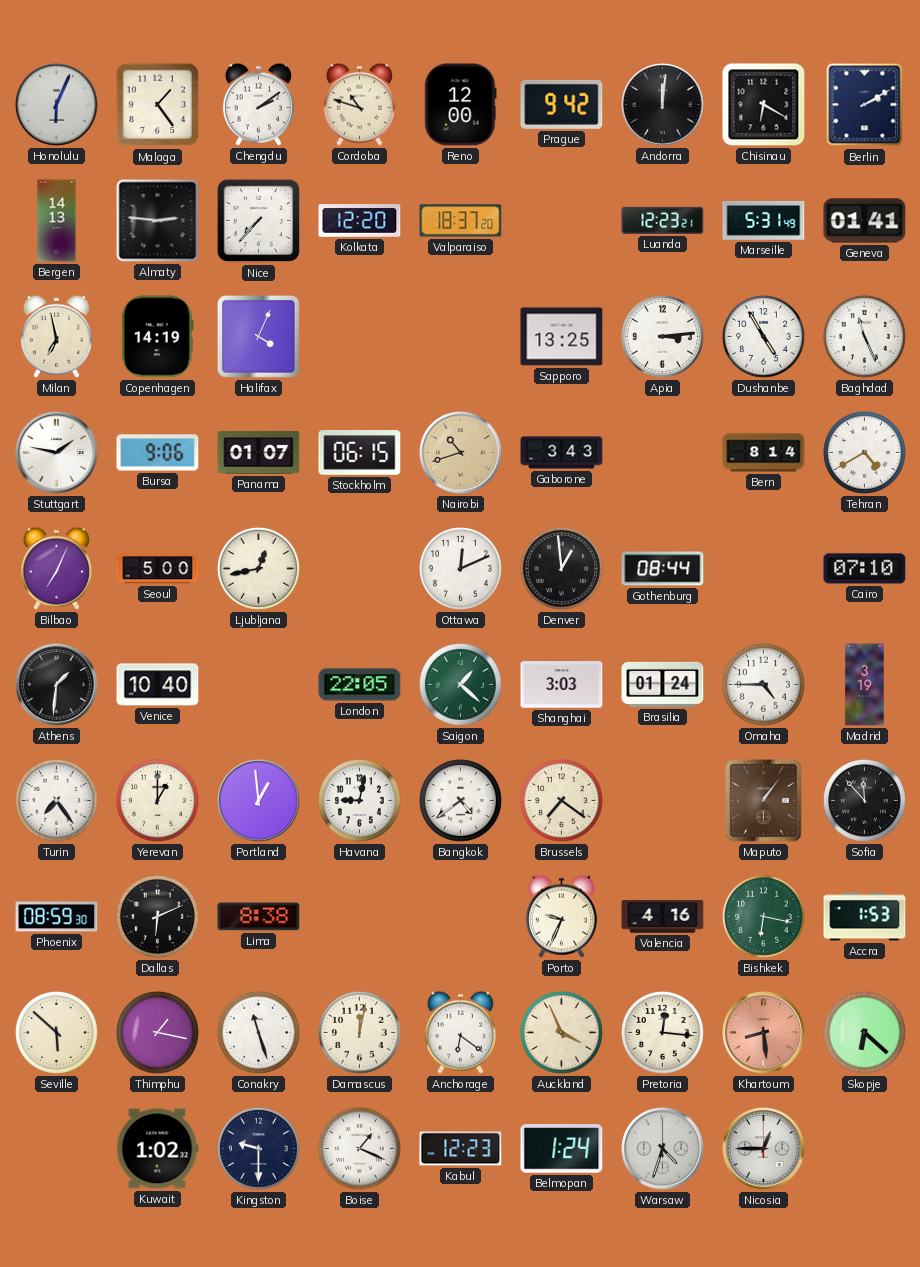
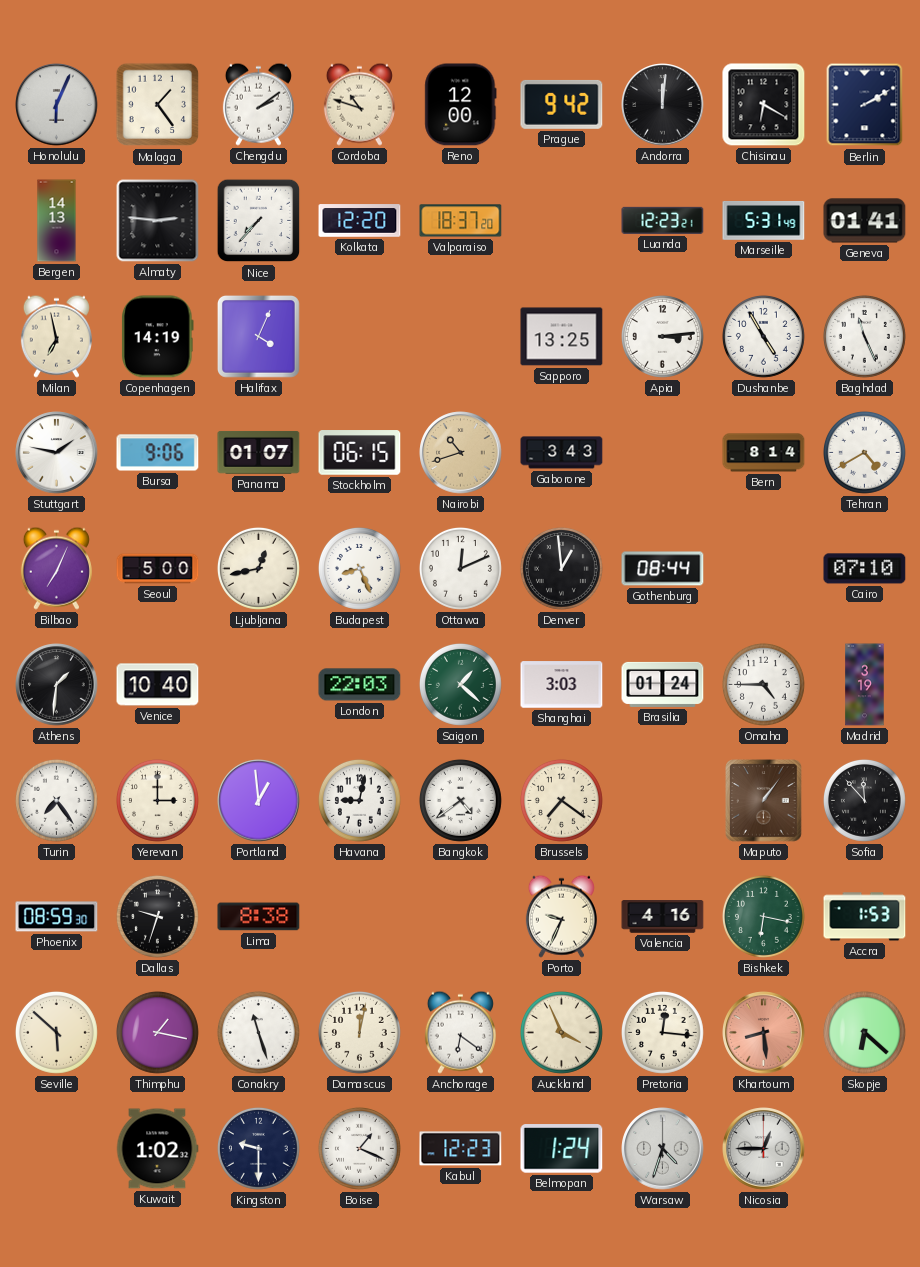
Budapest: none -> 8:26
London: 22:05 -> 22:03
Yerevan: 1:00 -> 3:00
Dallas: 6:11 -> 9:33
